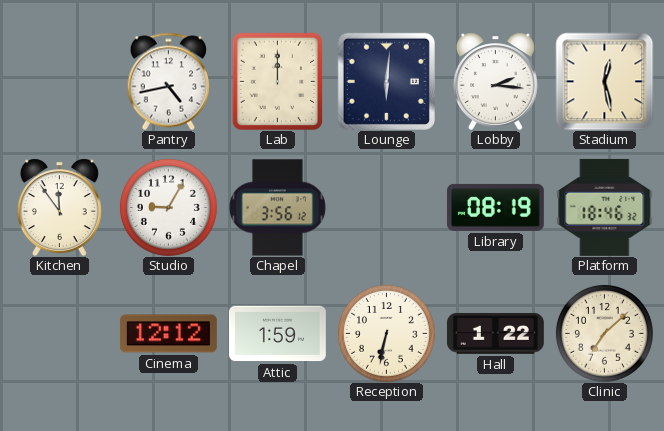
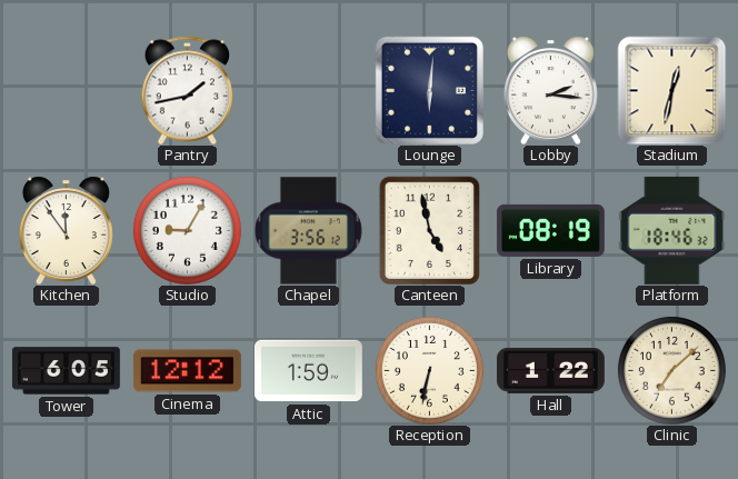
Pantry: 4:43 -> 1:43
Lab: 12:00 -> none
Stadium: 12:28 -> 12:32
Canteen: none -> 4:58
Tower: none -> 6:05
